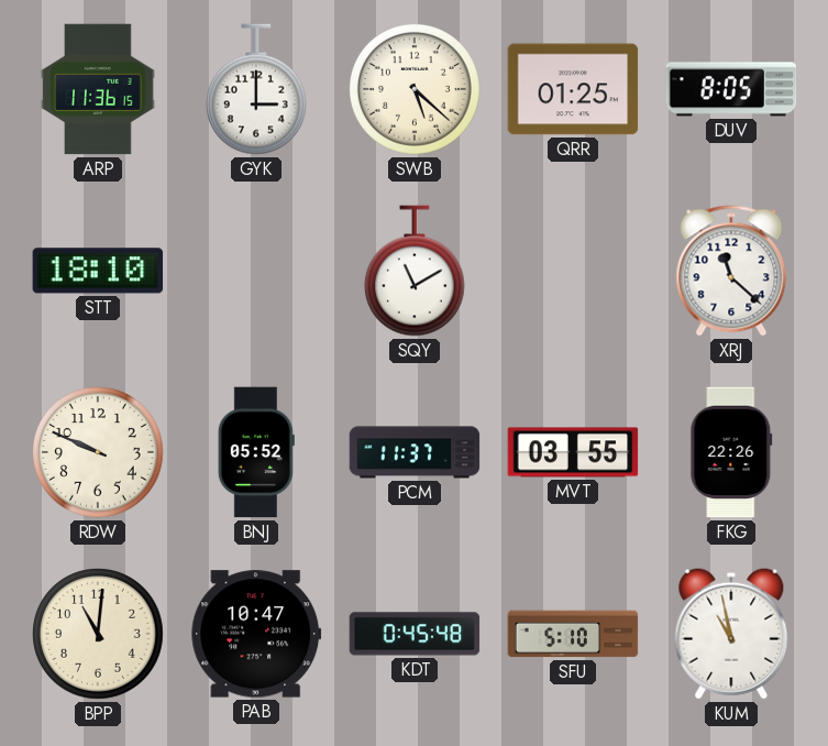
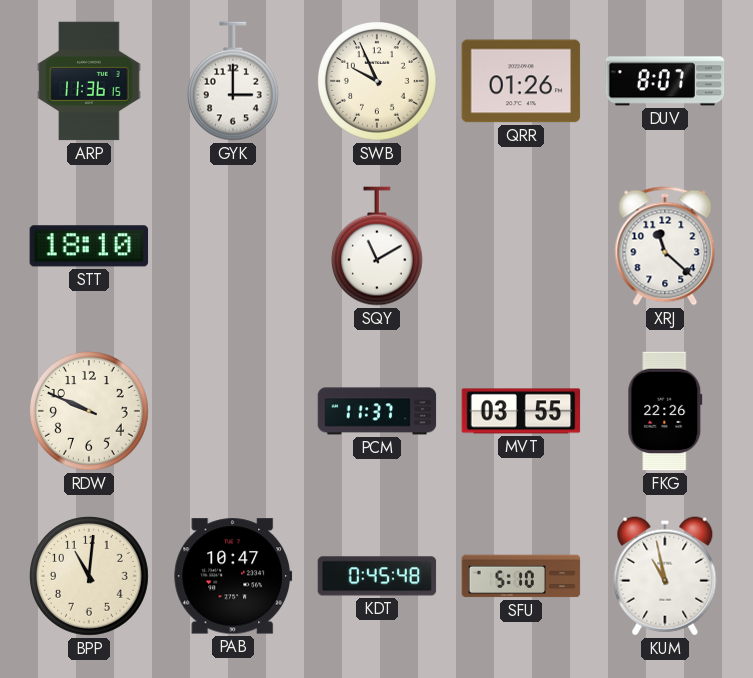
SWB: 5:22 -> 9:56
QRR: 01:25 -> 01:26
DUV: 8:05 -> 8:07
BNJ: 05:52 -> none
